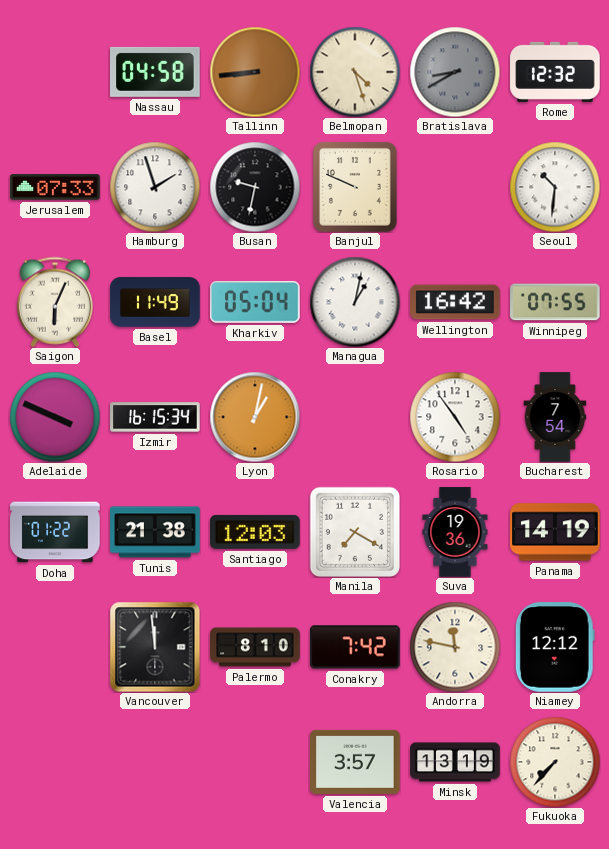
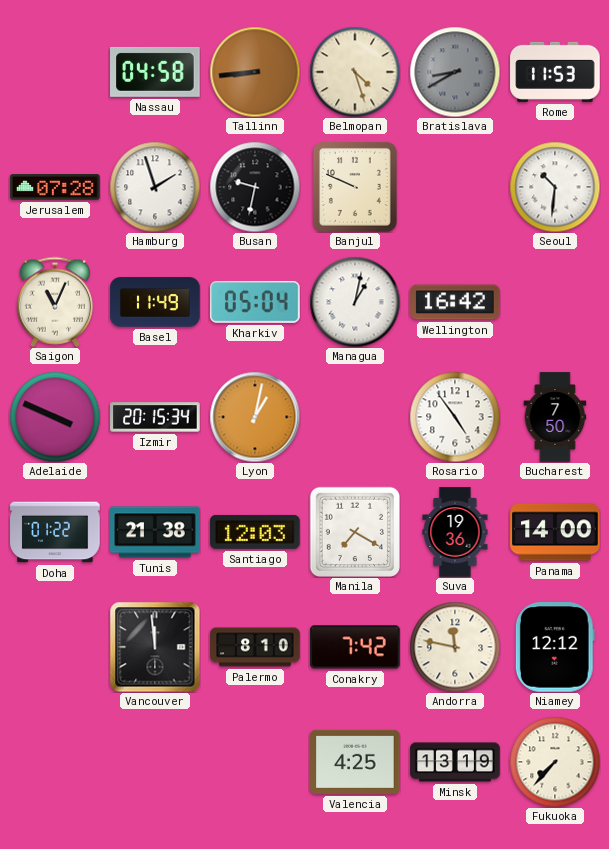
Rome: 12:32 -> 11:53
Jerusalem: 07:33 -> 07:28
Saigon: 6:04 -> 11:04
Winnipeg: 07:55 -> none
Izmir: 16:15 -> 20:15
Bucharest: 7:54 -> 7:50
Panama: 14:19 -> 14:00
Valencia: 3:57 -> 4:25
